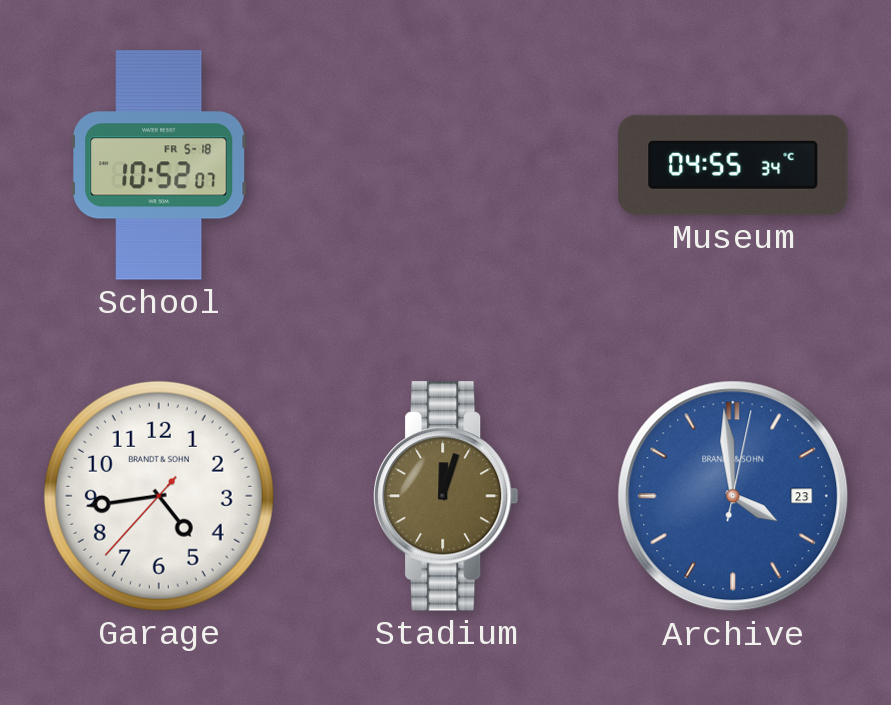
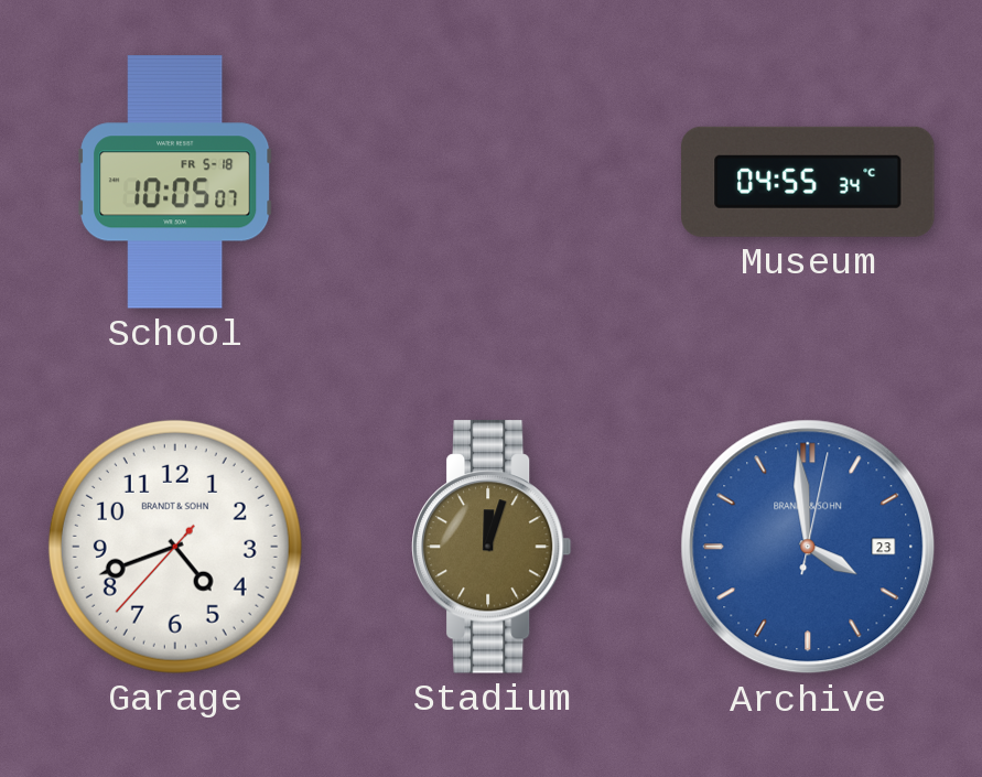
School: 10:52 -> 10:05
Garage: 4:43 -> 4:41
